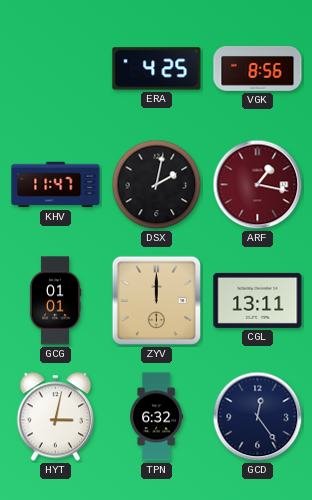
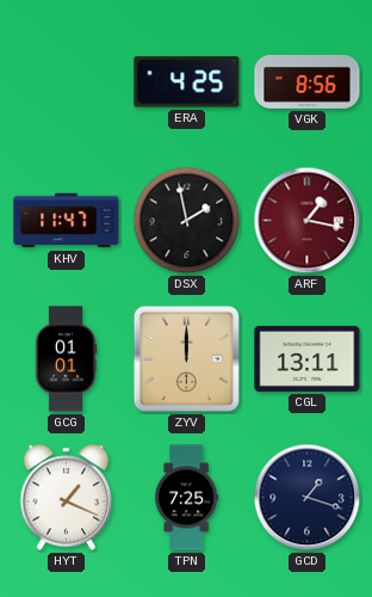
DSX: 2:02 -> 1:58
HYT: 3:02 -> 1:19
TPN: 6:32 -> 7:25
GCD: 12:24 -> 1:18
